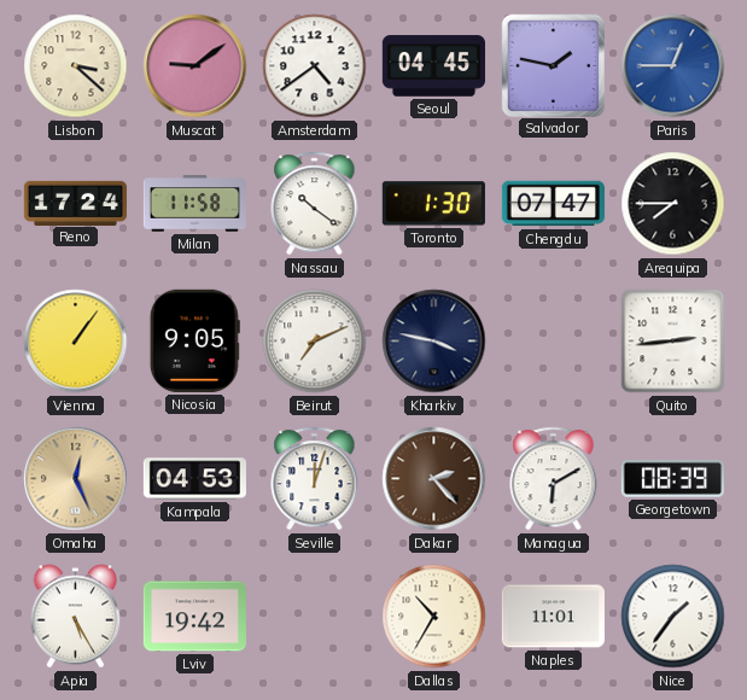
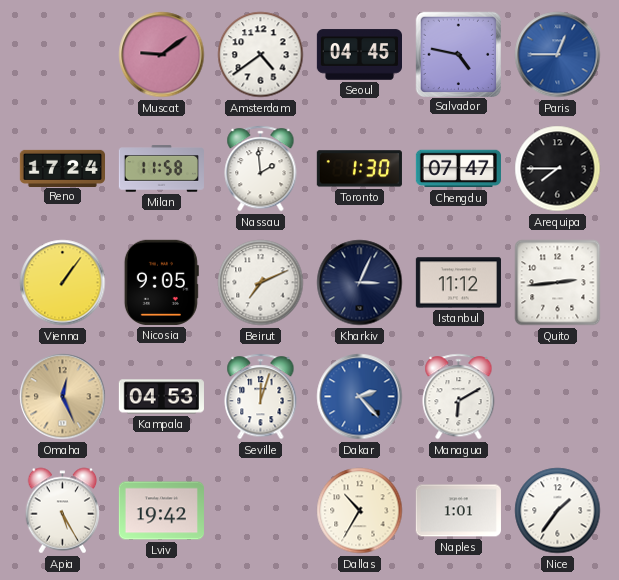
Lisbon: 3:22 -> none
Salvador: 1:47 -> 4:47
Nassau: 10:21 -> 1:59
Kharkiv: 3:47 -> 3:04
Istanbul: none -> 11:12
Dakar dial: brown -> blue
Georgetown: 08:39 -> none
Naples: 11:01 -> 1:01
